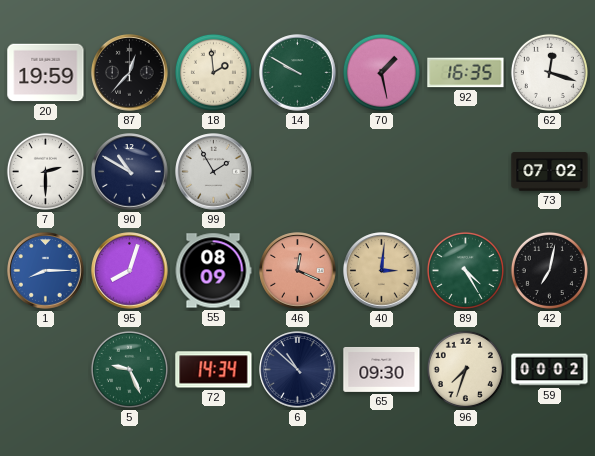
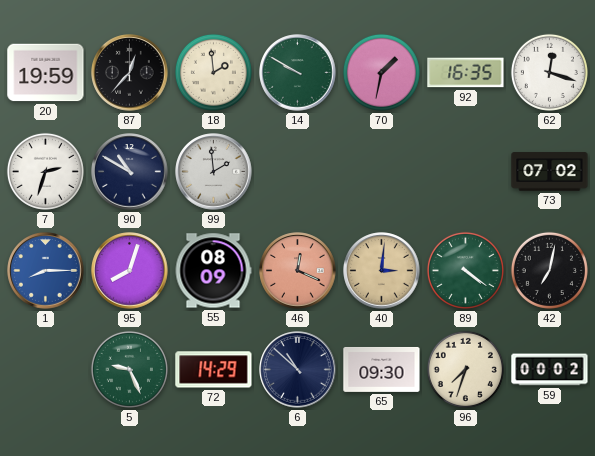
70: 1:28 -> 1:32
7: 2:30 -> 2:33
99: 1:55 -> 1:59
89: 4:25 -> 4:21
72: 14:34 -> 14:29
